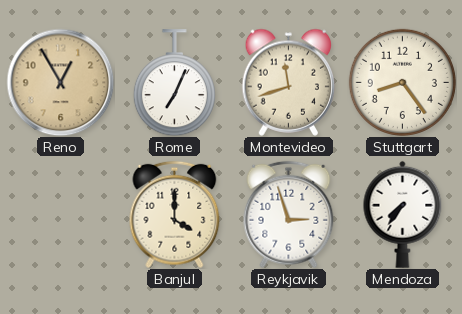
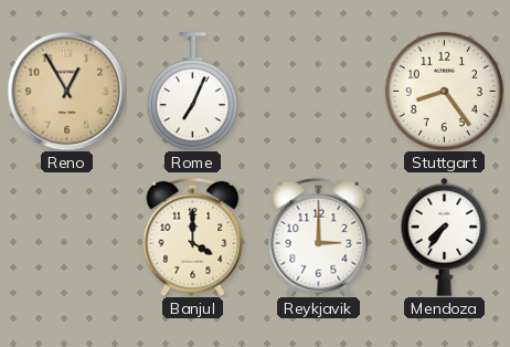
Montevideo: 11:42 -> none
Reykjavik: 2:57 -> 3:00
